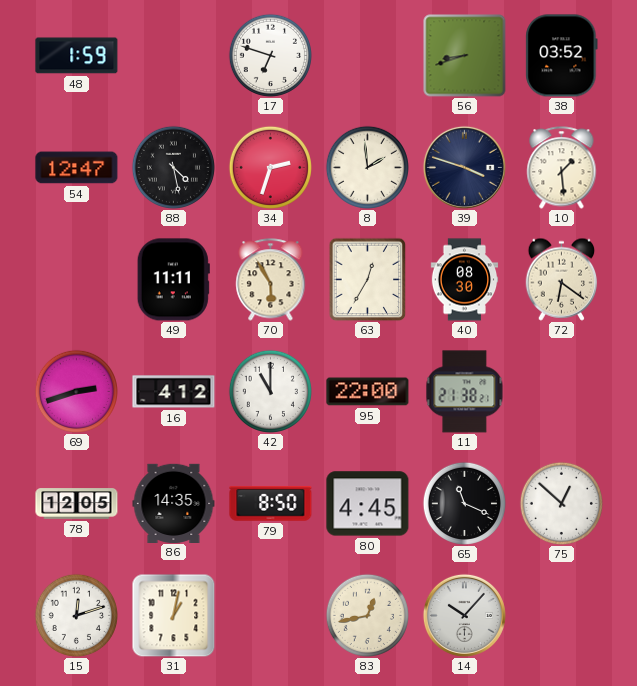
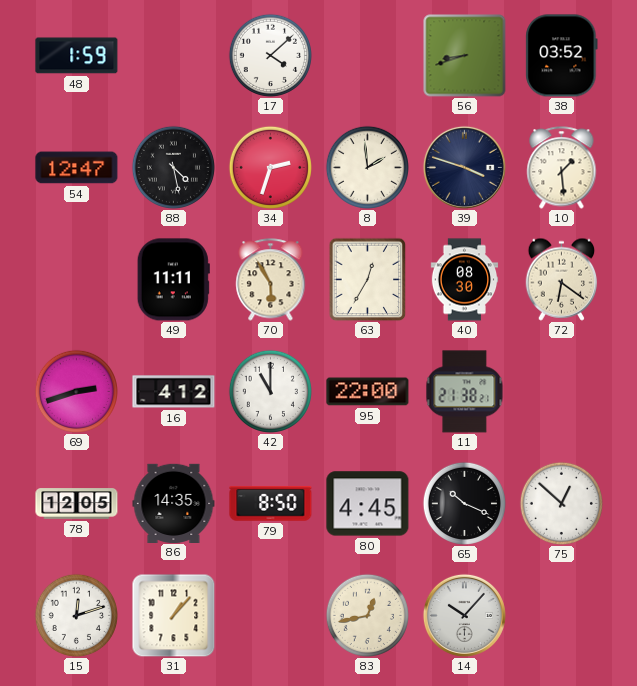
17: 6:48 -> 4:08
65: 11:19 -> 10:19
31: 1:02 -> 1:07
